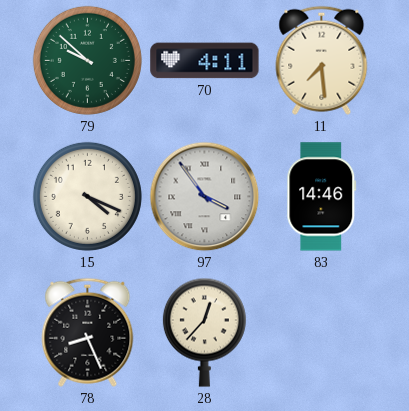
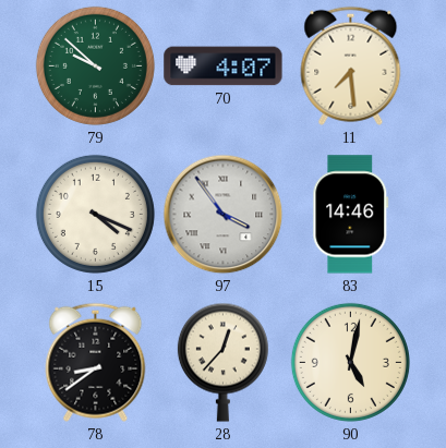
70: 4:11 -> 4:07
78: 8:26 -> 8:39
90: none -> 5:02
